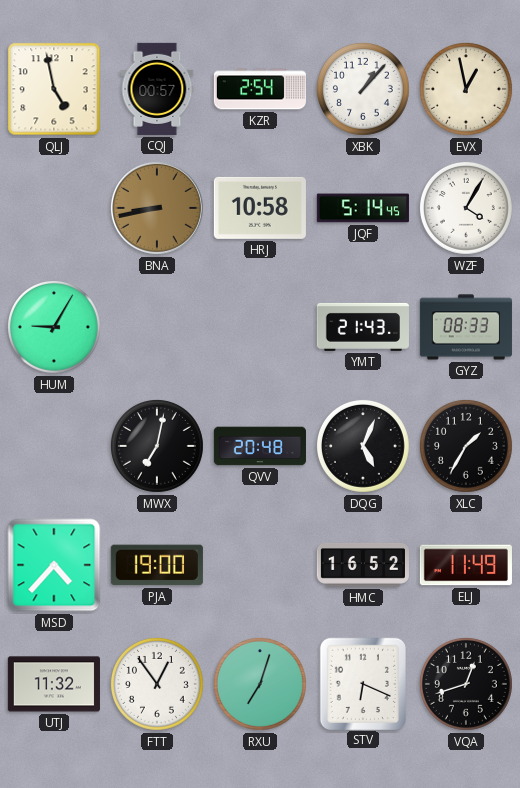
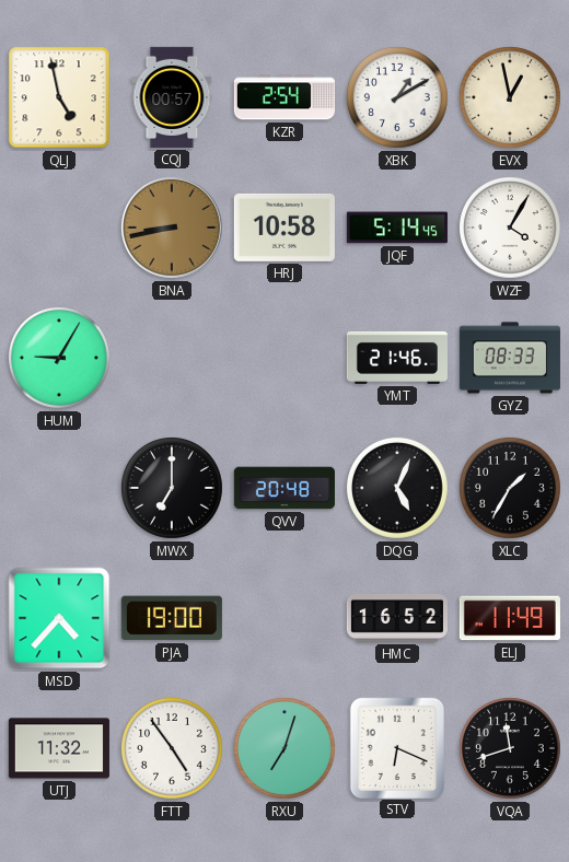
XBK: 1:07 -> 1:10
YMT: 21:43 -> 21:46
MWX: 7:02 -> 7:00
FTT: 12:54 -> 4:54
VQA: 12:42 -> 11:42
